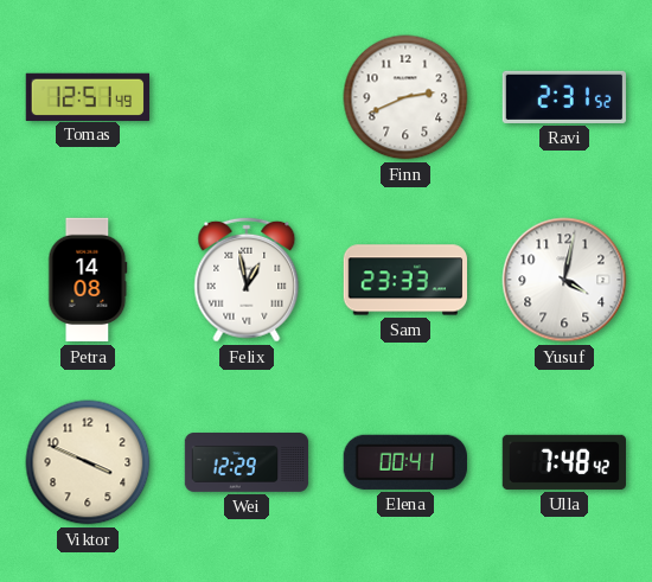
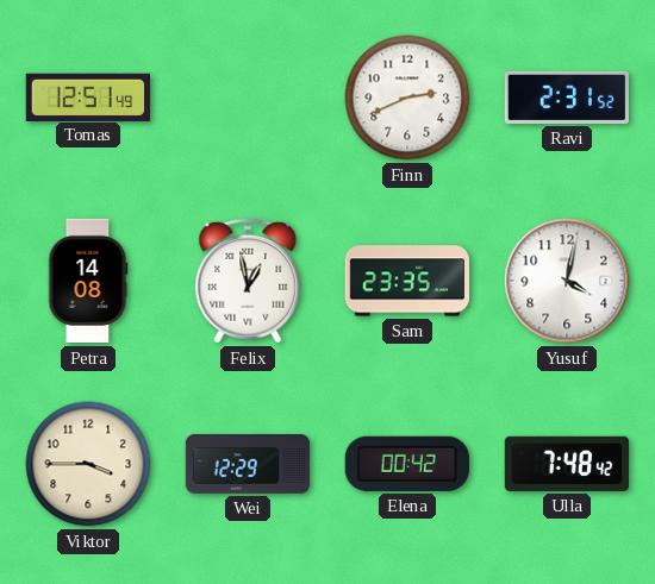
Sam: 23:33 -> 23:35
Viktor: 3:49 -> 3:45
Elena: 00:41 -> 00:42
